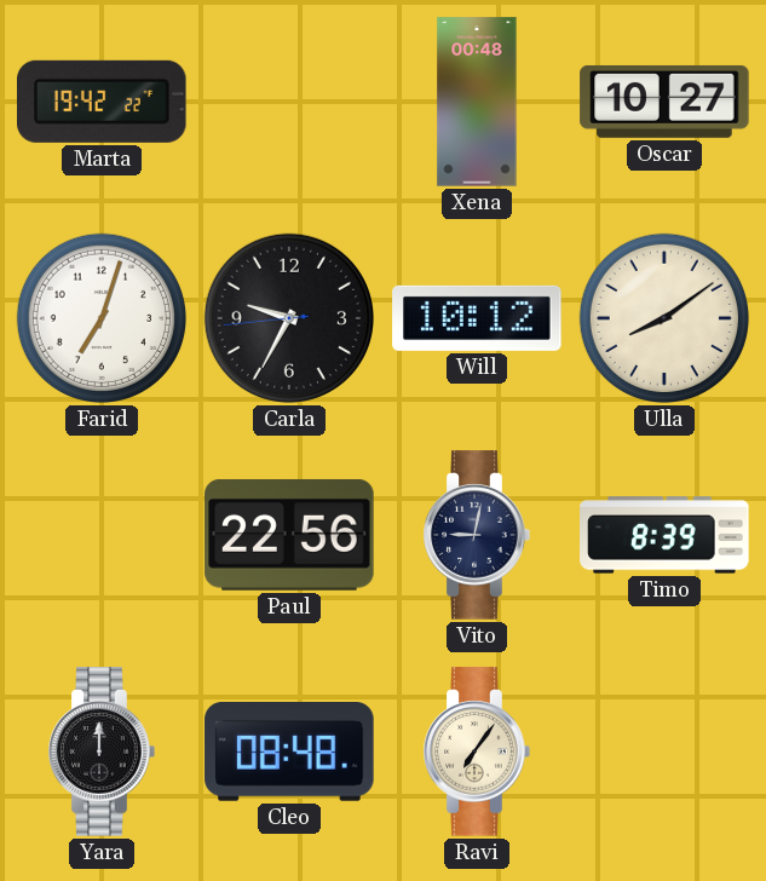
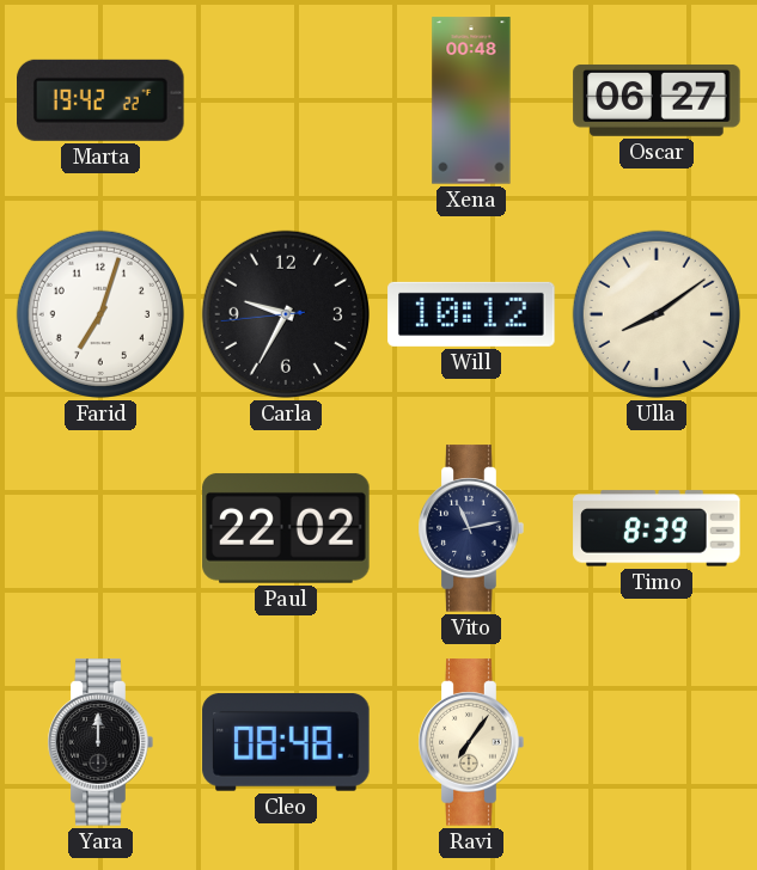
Oscar: 10:27 -> 06:27
Paul: 22:56 -> 22:02
Vito: 9:02 -> 11:13
